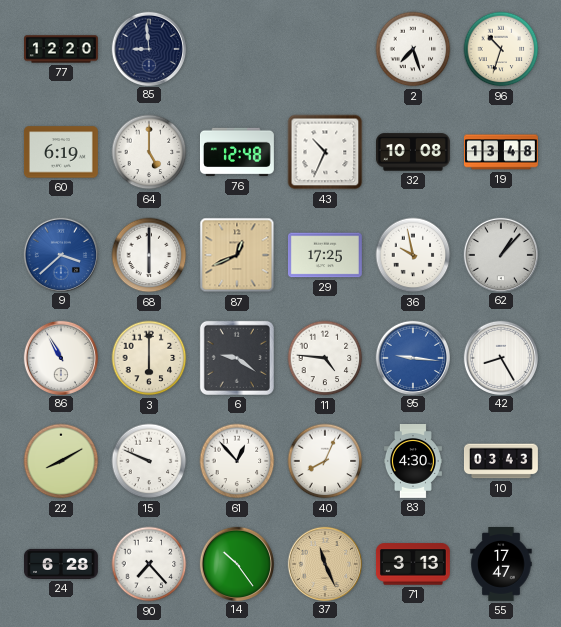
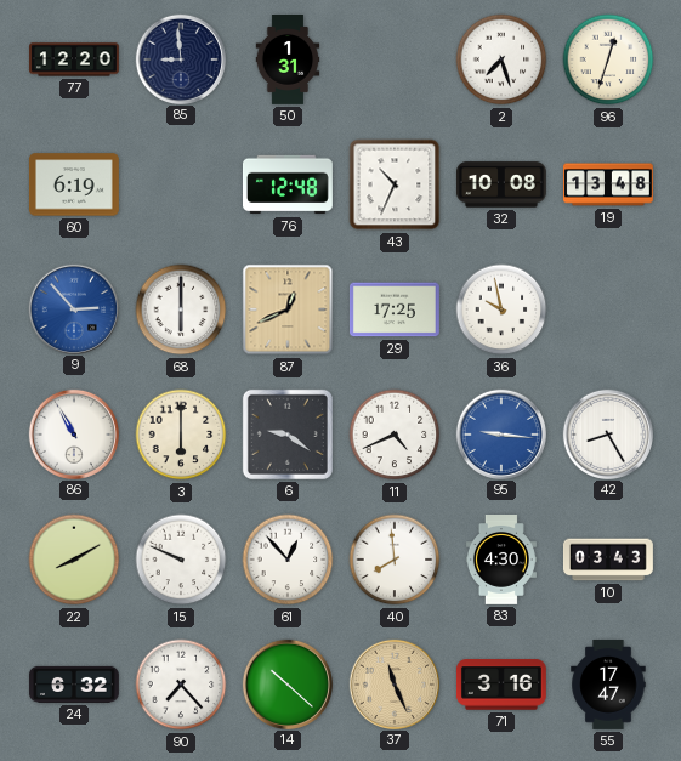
50: none -> 1:31
96: 10:33 -> 12:33
64: 5:00 -> none
9: 3:38 -> 2:53
62: 1:07 -> none
11: 4:46 -> 4:41
40: 8:04 -> 7:59
24: 6:28 -> 6:32
14: 10:24 -> 10:22
71: 3:13 -> 3:16
